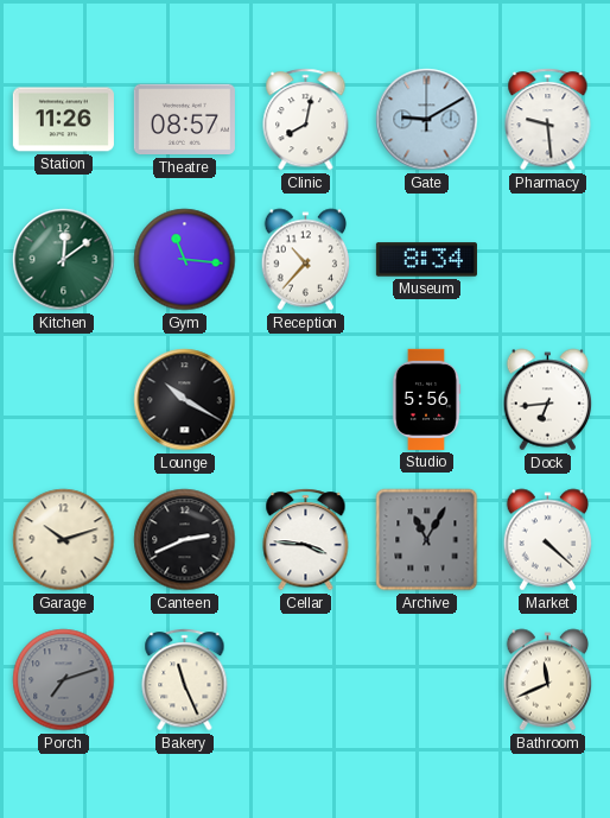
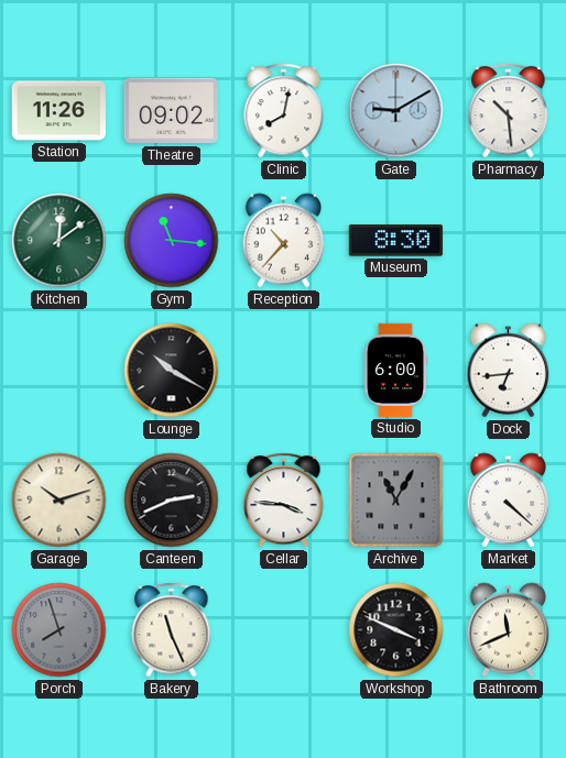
Theatre: 08:57 -> 09:02
Pharmacy: 9:29 -> 10:29
Museum: 8:34 -> 8:30
Studio: 5:56 -> 6:00
Porch: 7:12 -> 7:57
Workshop: none -> 3:49
